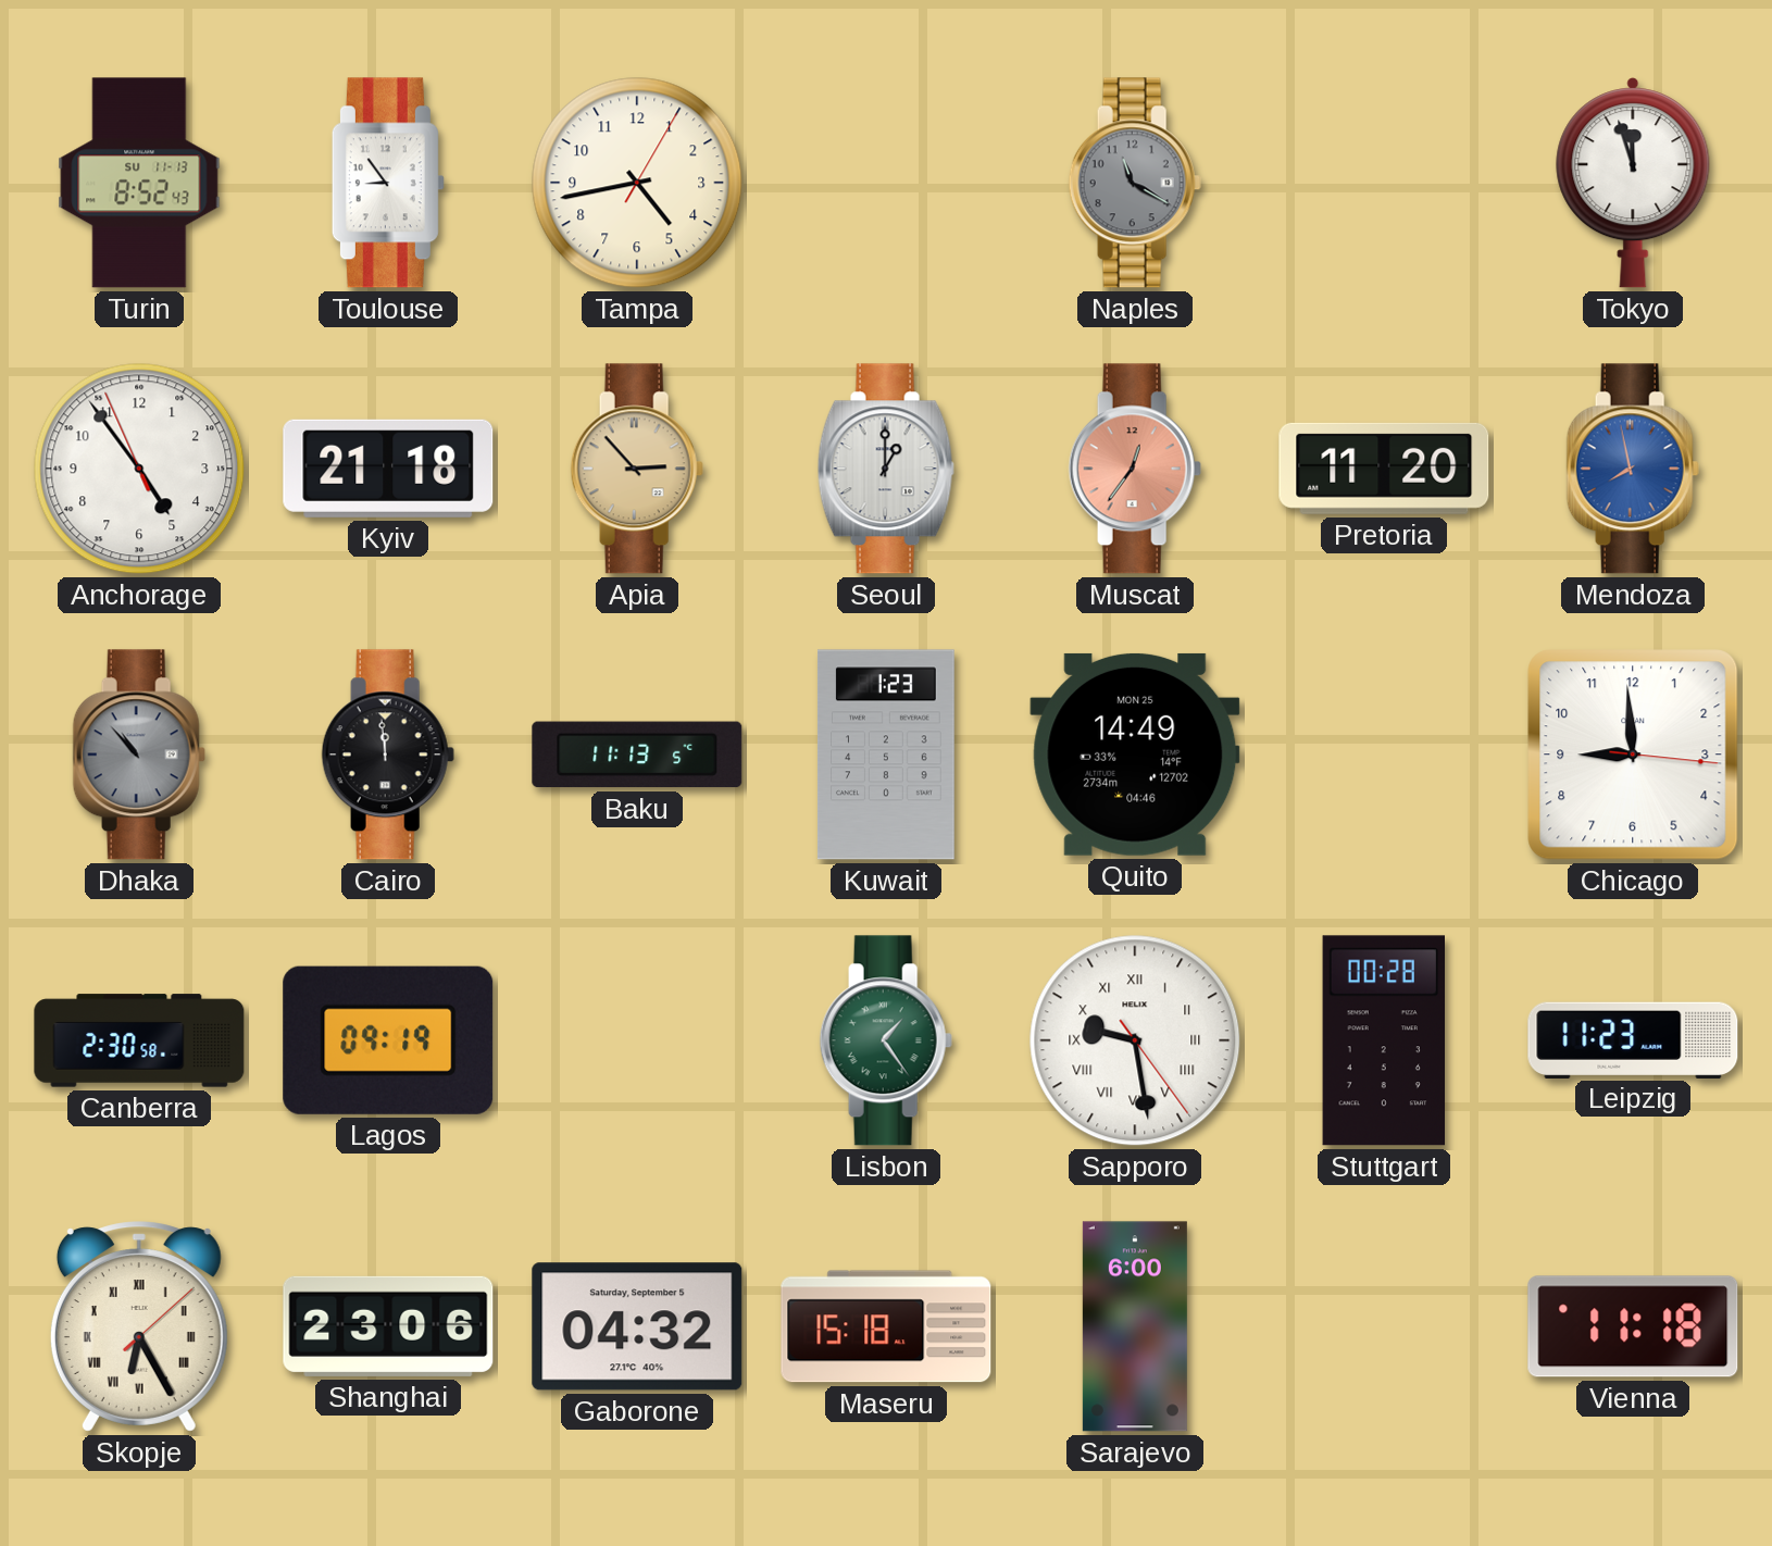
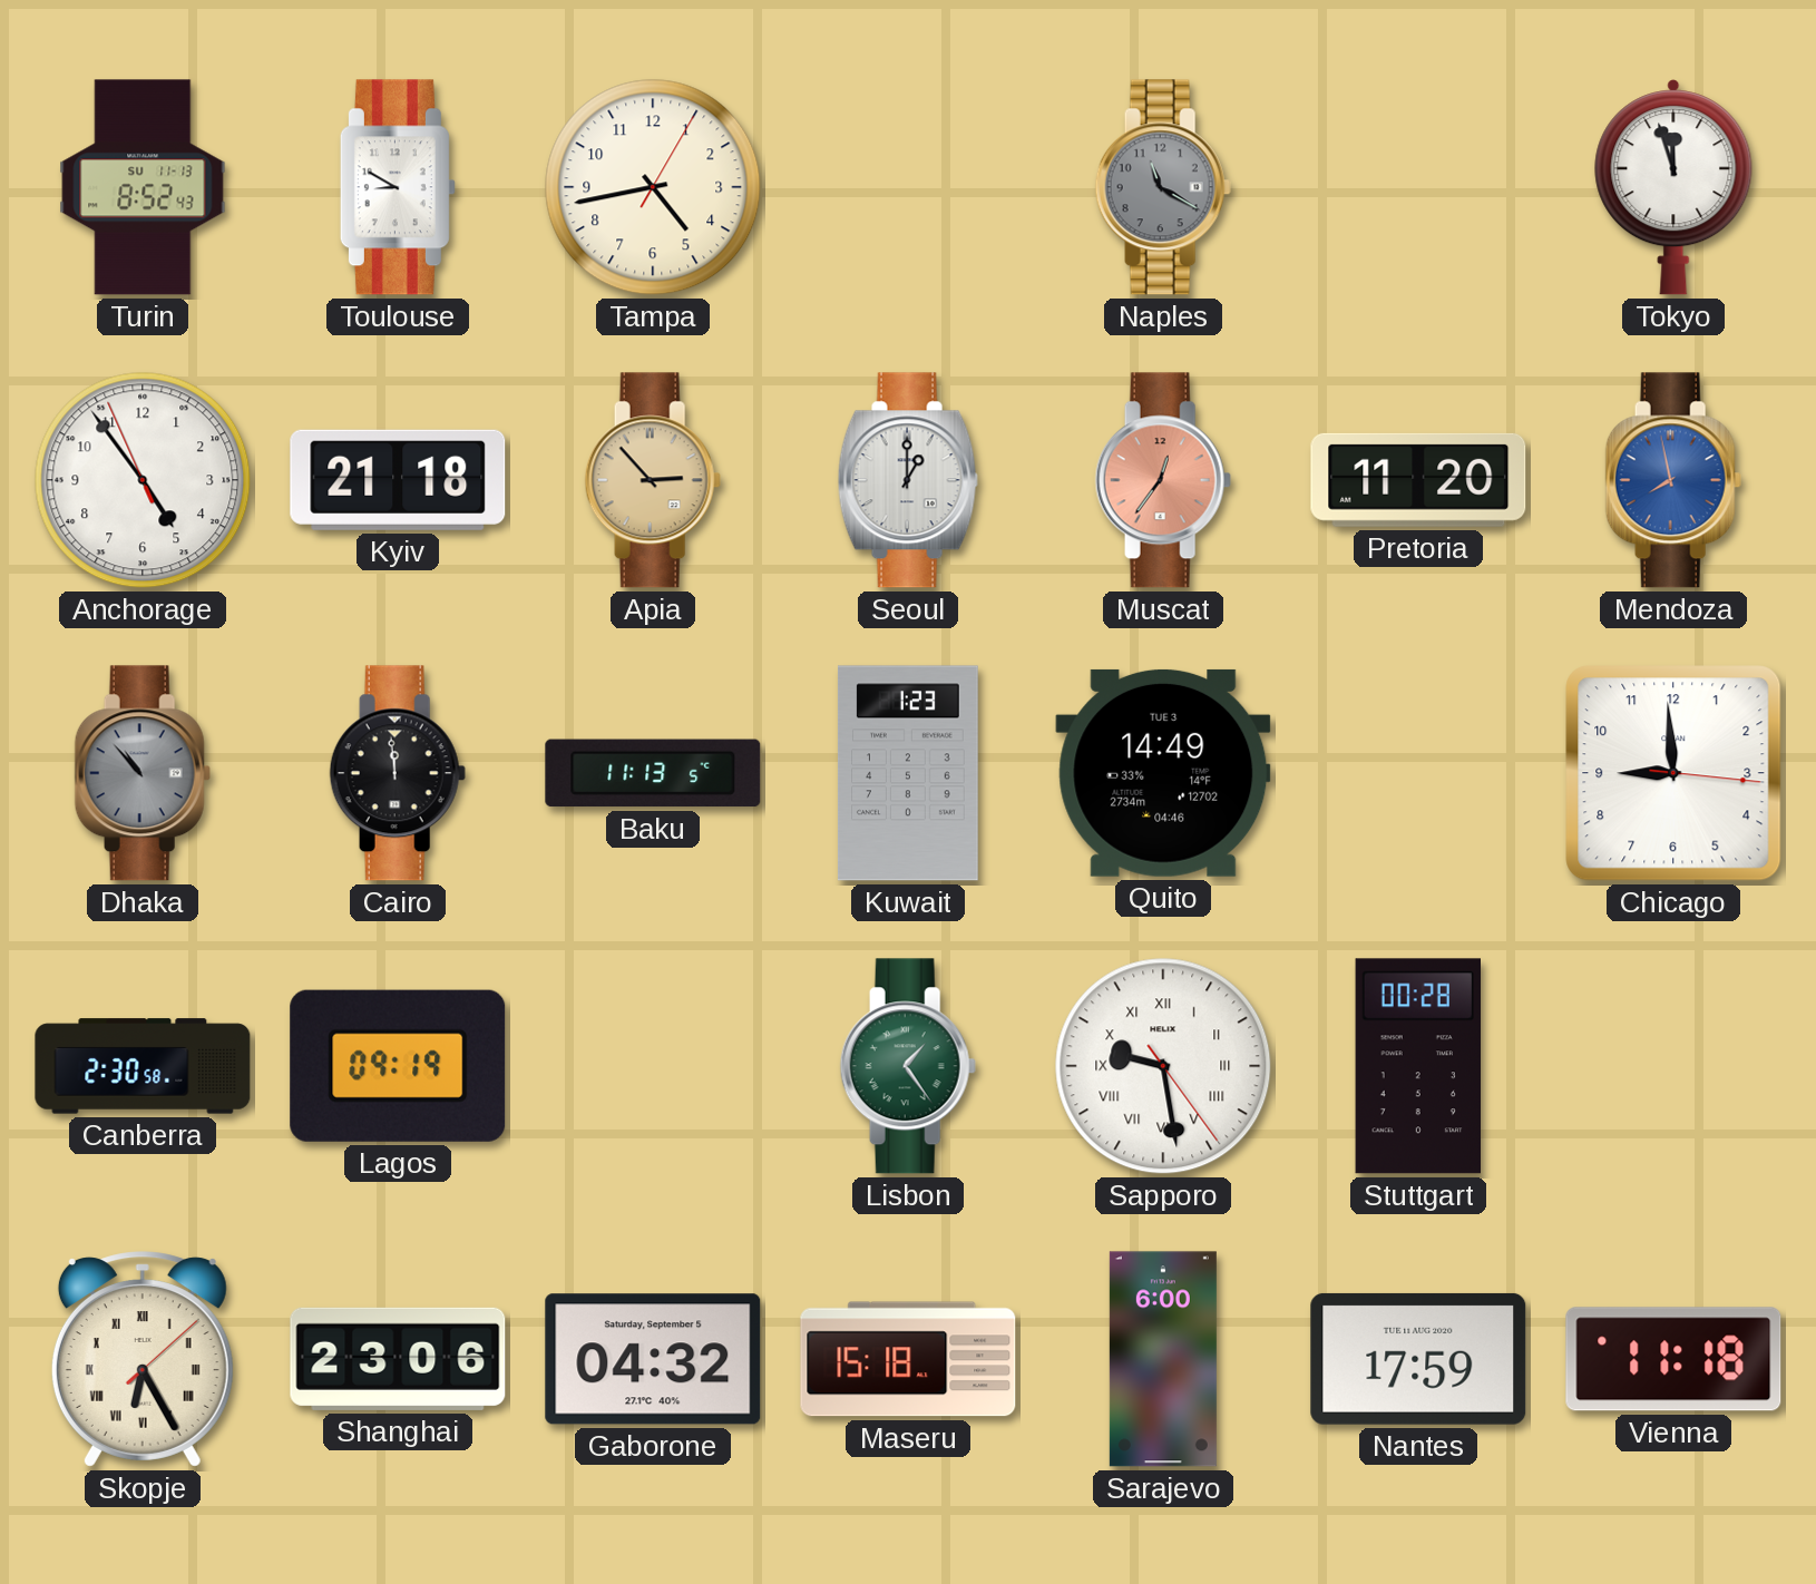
Toulouse: 8:54 -> 8:50
Quito date: MON 25 -> TUE 3
Leipzig: 11:23 -> none
Nantes: none -> 17:59
